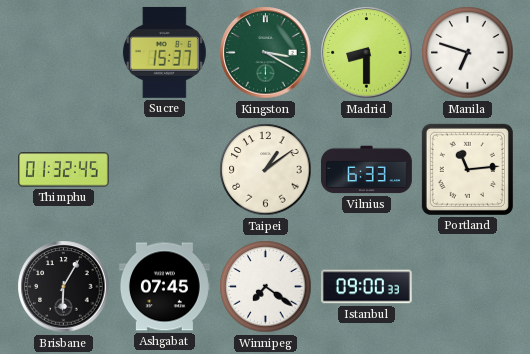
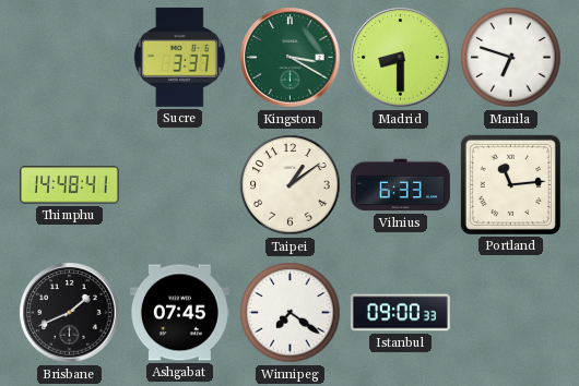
Sucre: 15:37 -> 3:37
Thimphu: 01:32 -> 14:48
Brisbane: 6:05 -> 1:41
